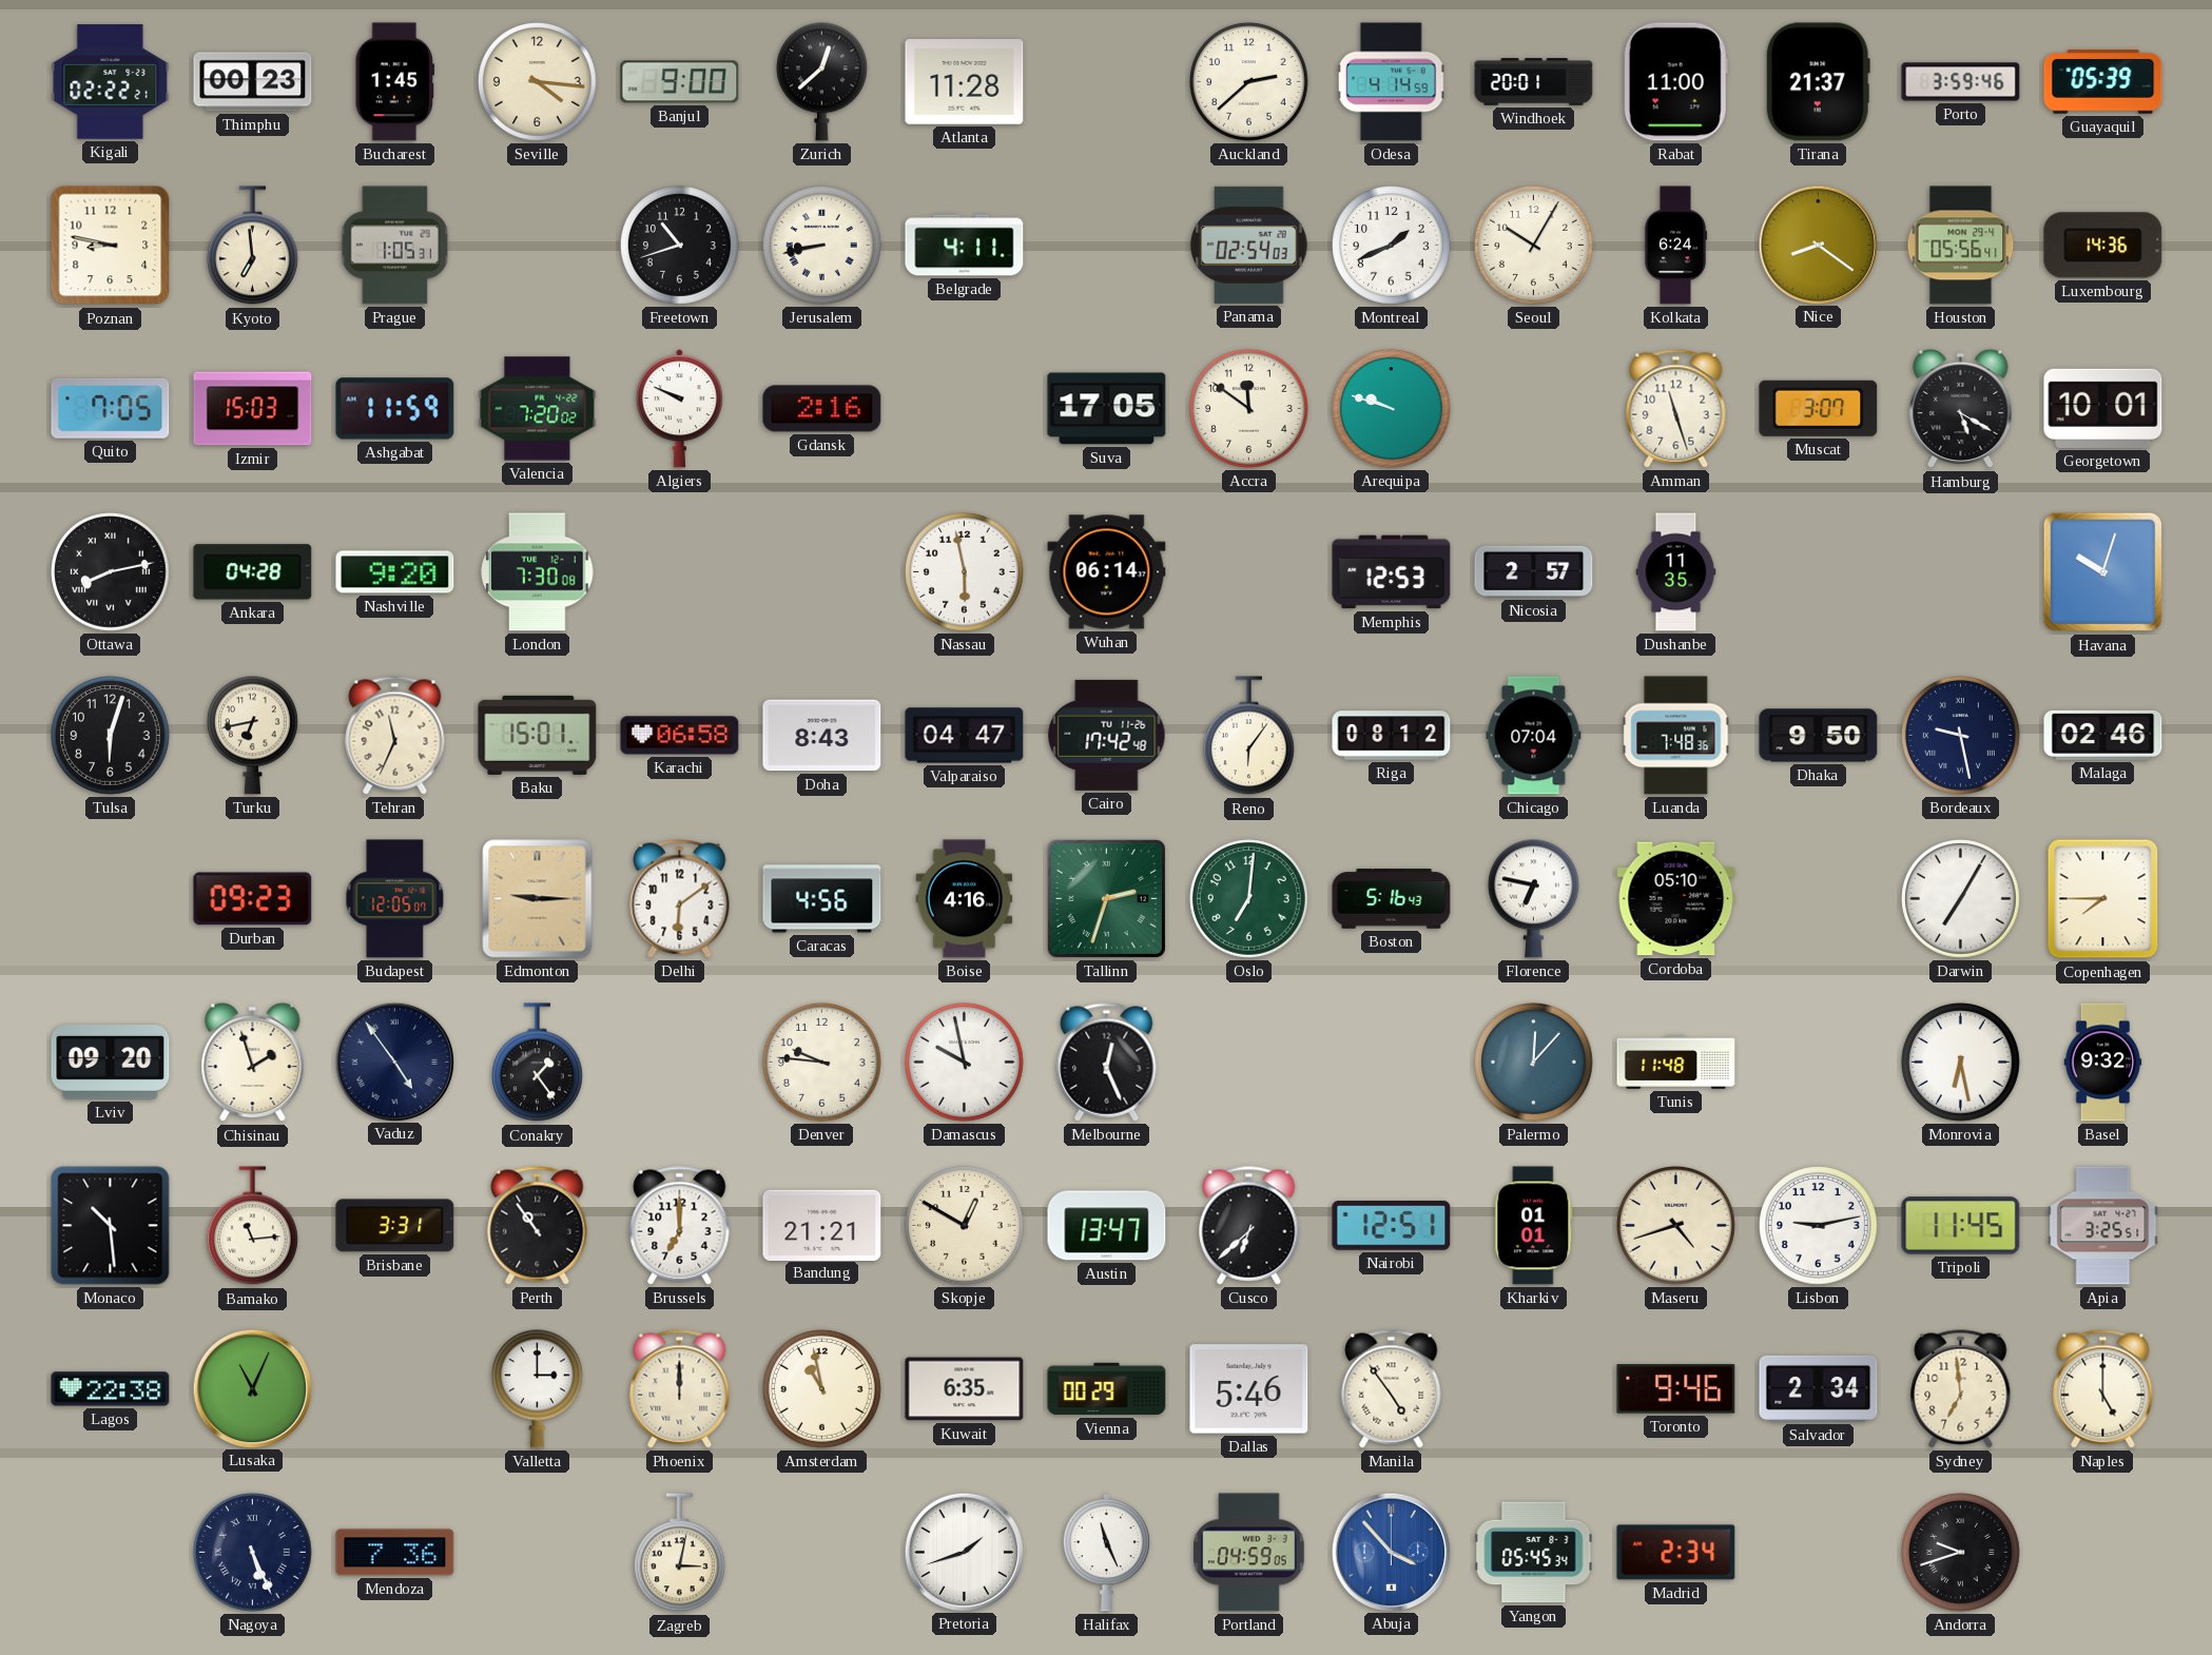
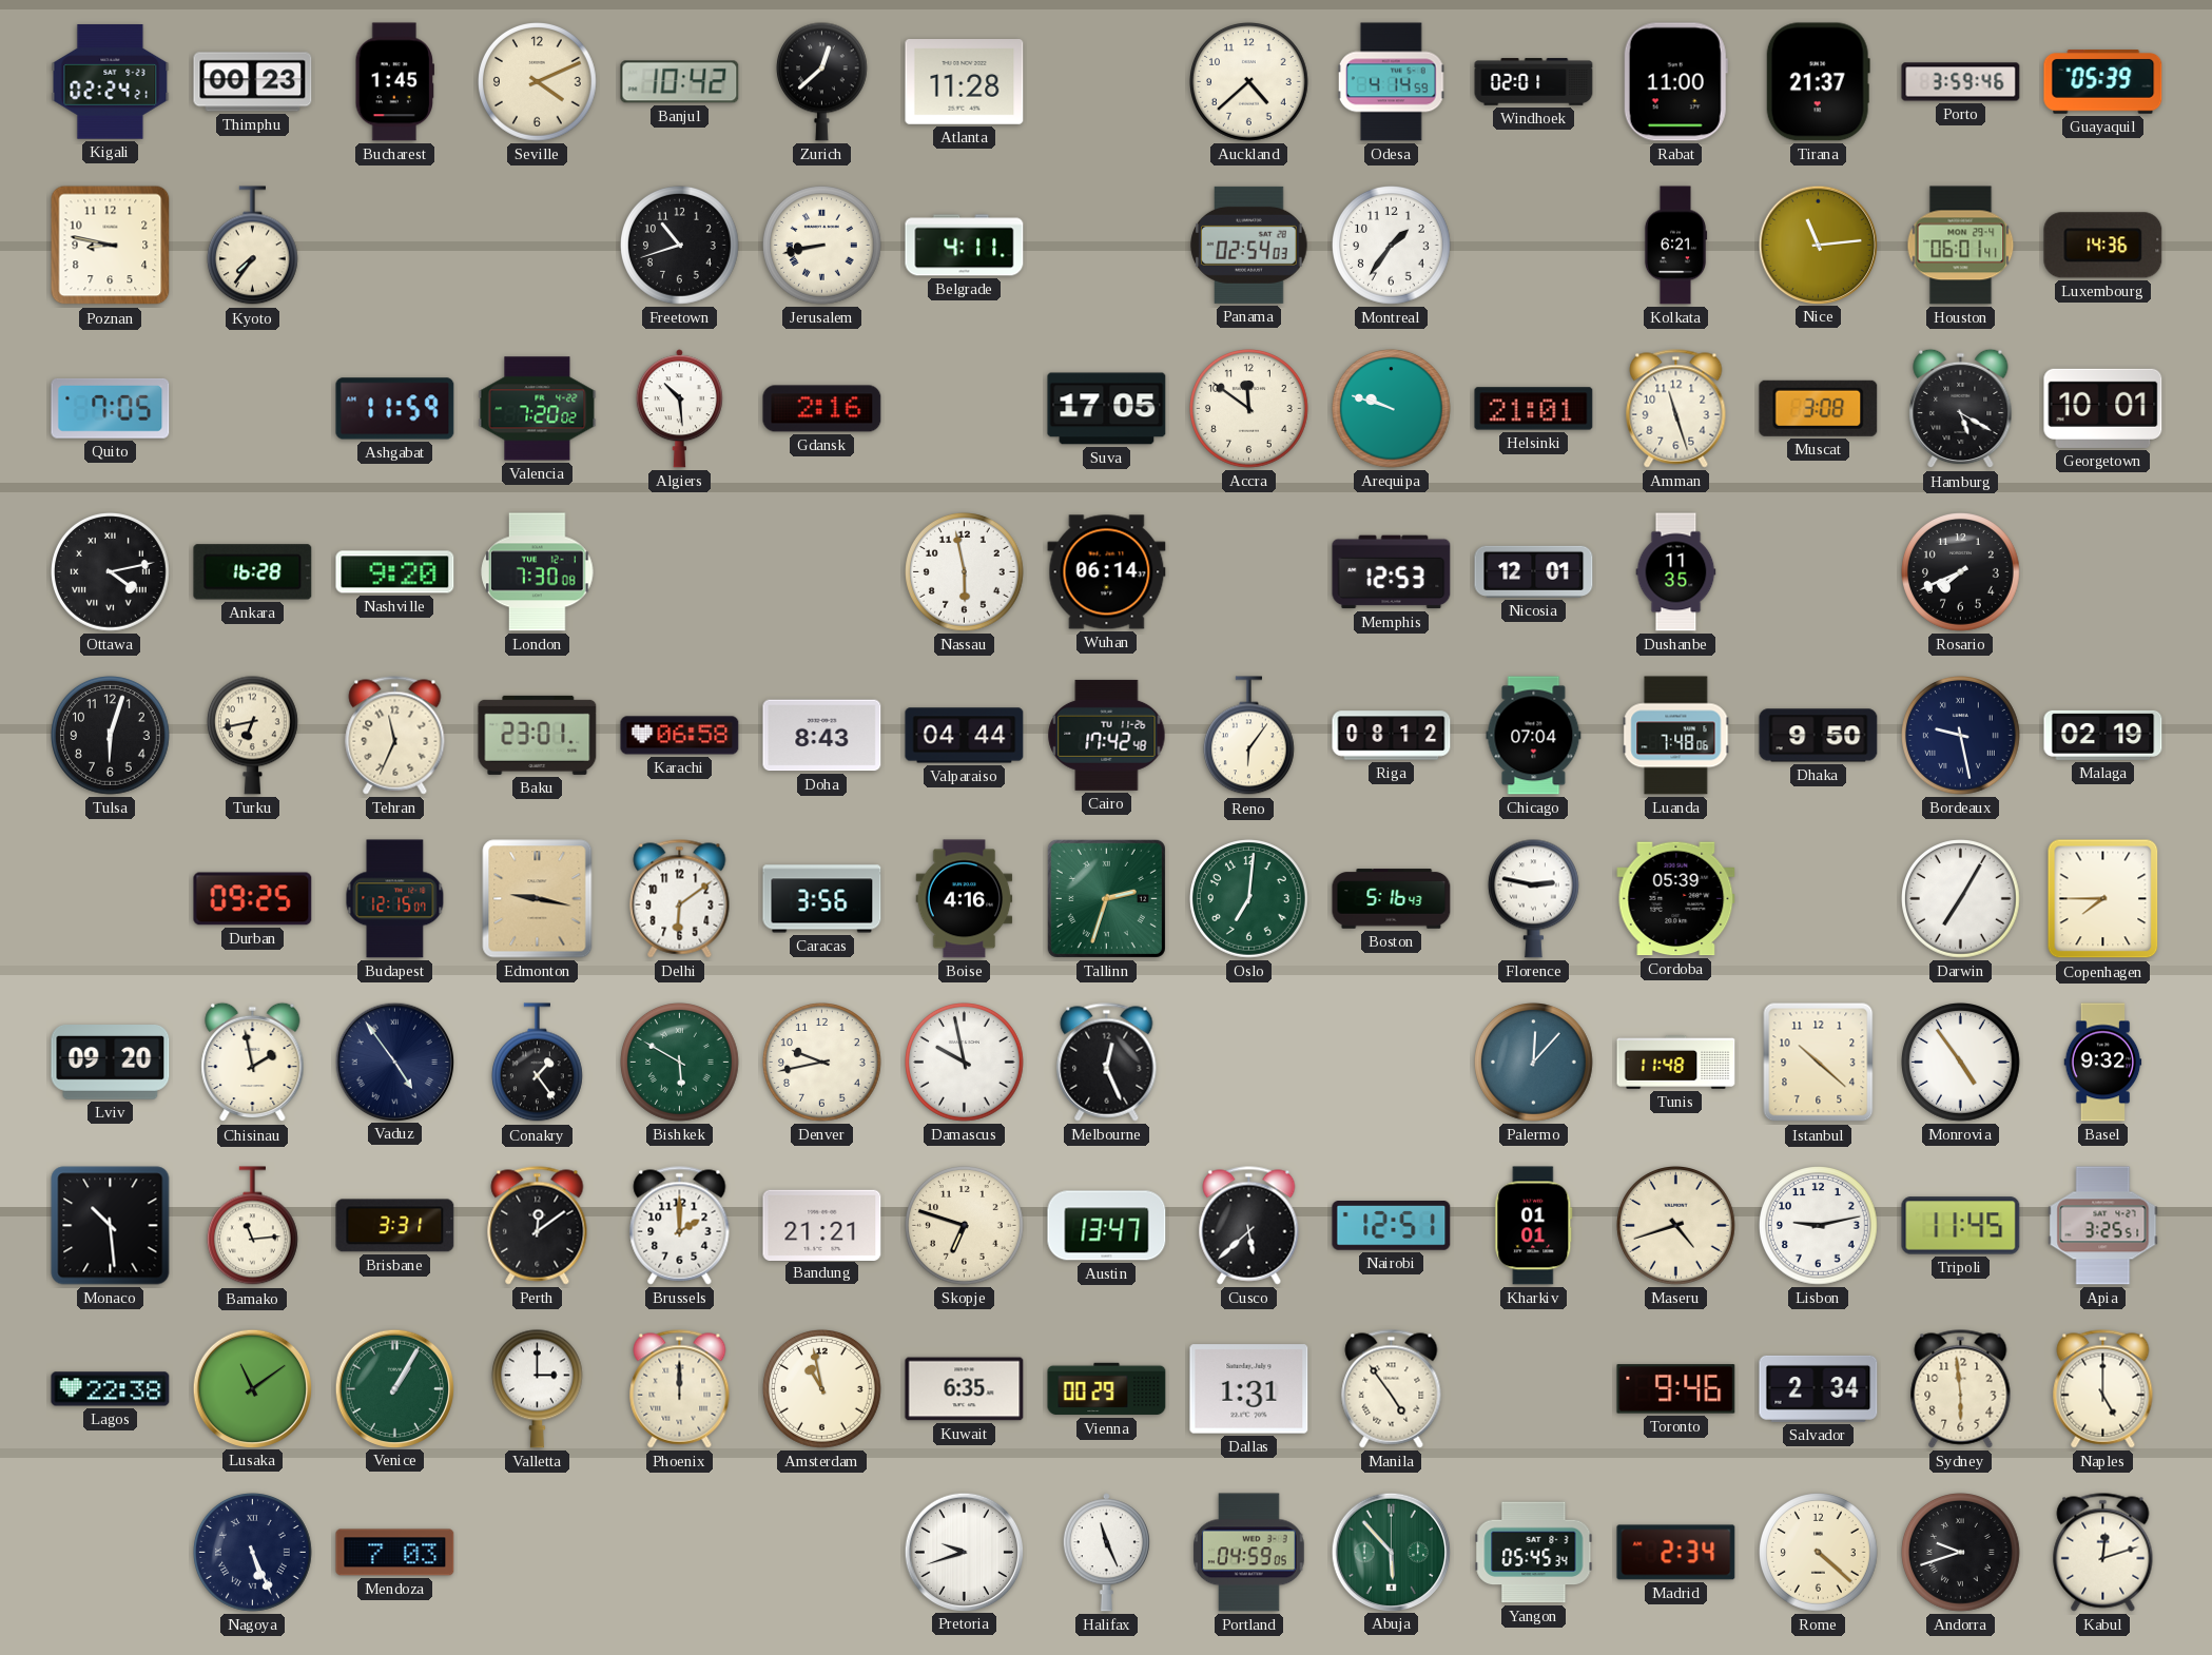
Kigali: 02:22 -> 02:24
Seville: 4:16 -> 4:11
Banjul: 9:00 -> 10:42
Auckland: 2:38 -> 4:38
Windhoek: 20:01 -> 02:01
Kyoto: 6:59 -> 7:36
Prague: 1:05 -> none
Montreal: 1:41 -> 1:36
Seoul: 10:05 -> none
Kolkata: 6:24 -> 6:21
Nice: 8:21 -> 11:14
Houston: 05:56 -> 06:01
Izmir: 15:03 -> none
Algiers: 9:49 -> 10:29
Helsinki: none -> 21:01
Muscat: 3:07 -> 3:08
Ottawa: 8:13 -> 4:13
Ankara: 04:28 -> 16:28
Nicosia: 2:57 -> 12:01
Rosario: none -> 7:41
Havana: 10:03 -> none
Baku: 15:01 -> 23:01
Valparaiso: 04:47 -> 04:44
Luanda: 7:48:36 -> 7:48:06
Malaga: 02:46 -> 02:19
Durban: 09:23 -> 09:25
Budapest: 12:05 -> 12:15
Edmonton: 9:15 -> 9:17
Caracas: 4:56 -> 3:56
Florence: 6:47 -> 2:47
Cordoba: 05:10 -> 05:39
Chisinau: 1:57 -> 1:58
Bishkek: none -> 5:50
Denver: 9:46 -> 9:43
Istanbul: none -> 10:22
Monrovia: 6:28 -> 4:54
Perth: 10:54 -> 12:09
Brussels: 7:00 -> 2:00
Skopje: 12:50 -> 6:48
Cusco: 6:38 -> 5:38
Lusaka: 11:04 -> 11:09
Venice: none -> 1:05
Dallas: 5:46 -> 1:31
Sydney: 6:59 -> 5:59
Mendoza: 7:36 -> 7:03
Zagreb: 3:02 -> none
Pretoria: 1:42 -> 9:42
Abuja: 3:53 -> 5:53
Abuja dial: blue -> green
Rome: none -> 4:22
Kabul: none -> 12:12
